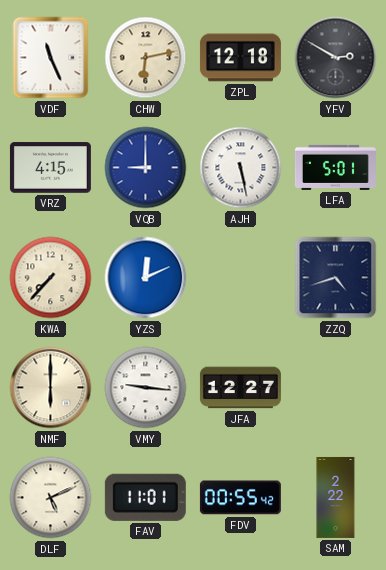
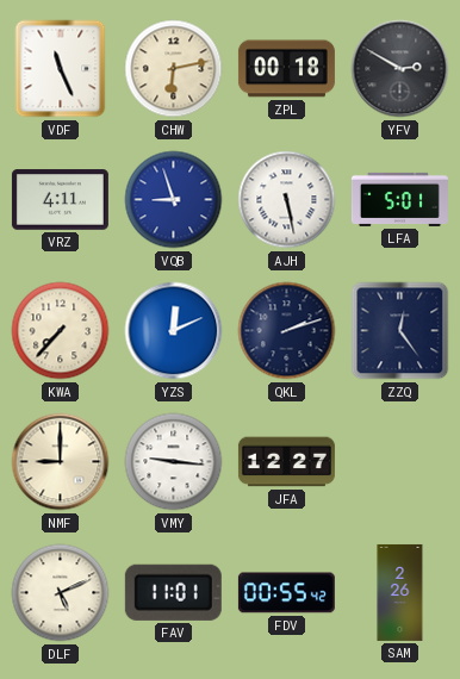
ZPL: 12:18 -> 00:18
VRZ: 4:15 -> 4:11
VQB: 9:00 -> 8:57
QKL: none -> 2:12
ZZQ: 4:42 -> 12:24
NMF: 6:00 -> 9:00
SAM: 2:22 -> 2:26
